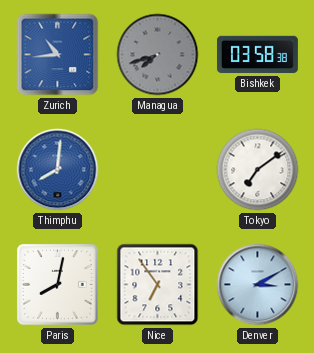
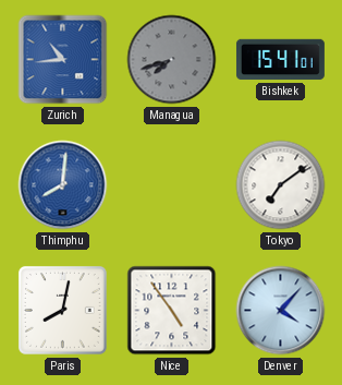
Bishkek: 03:58 -> 15:41
Nice: 6:54 -> 4:54
Denver: 3:10 -> 4:07
